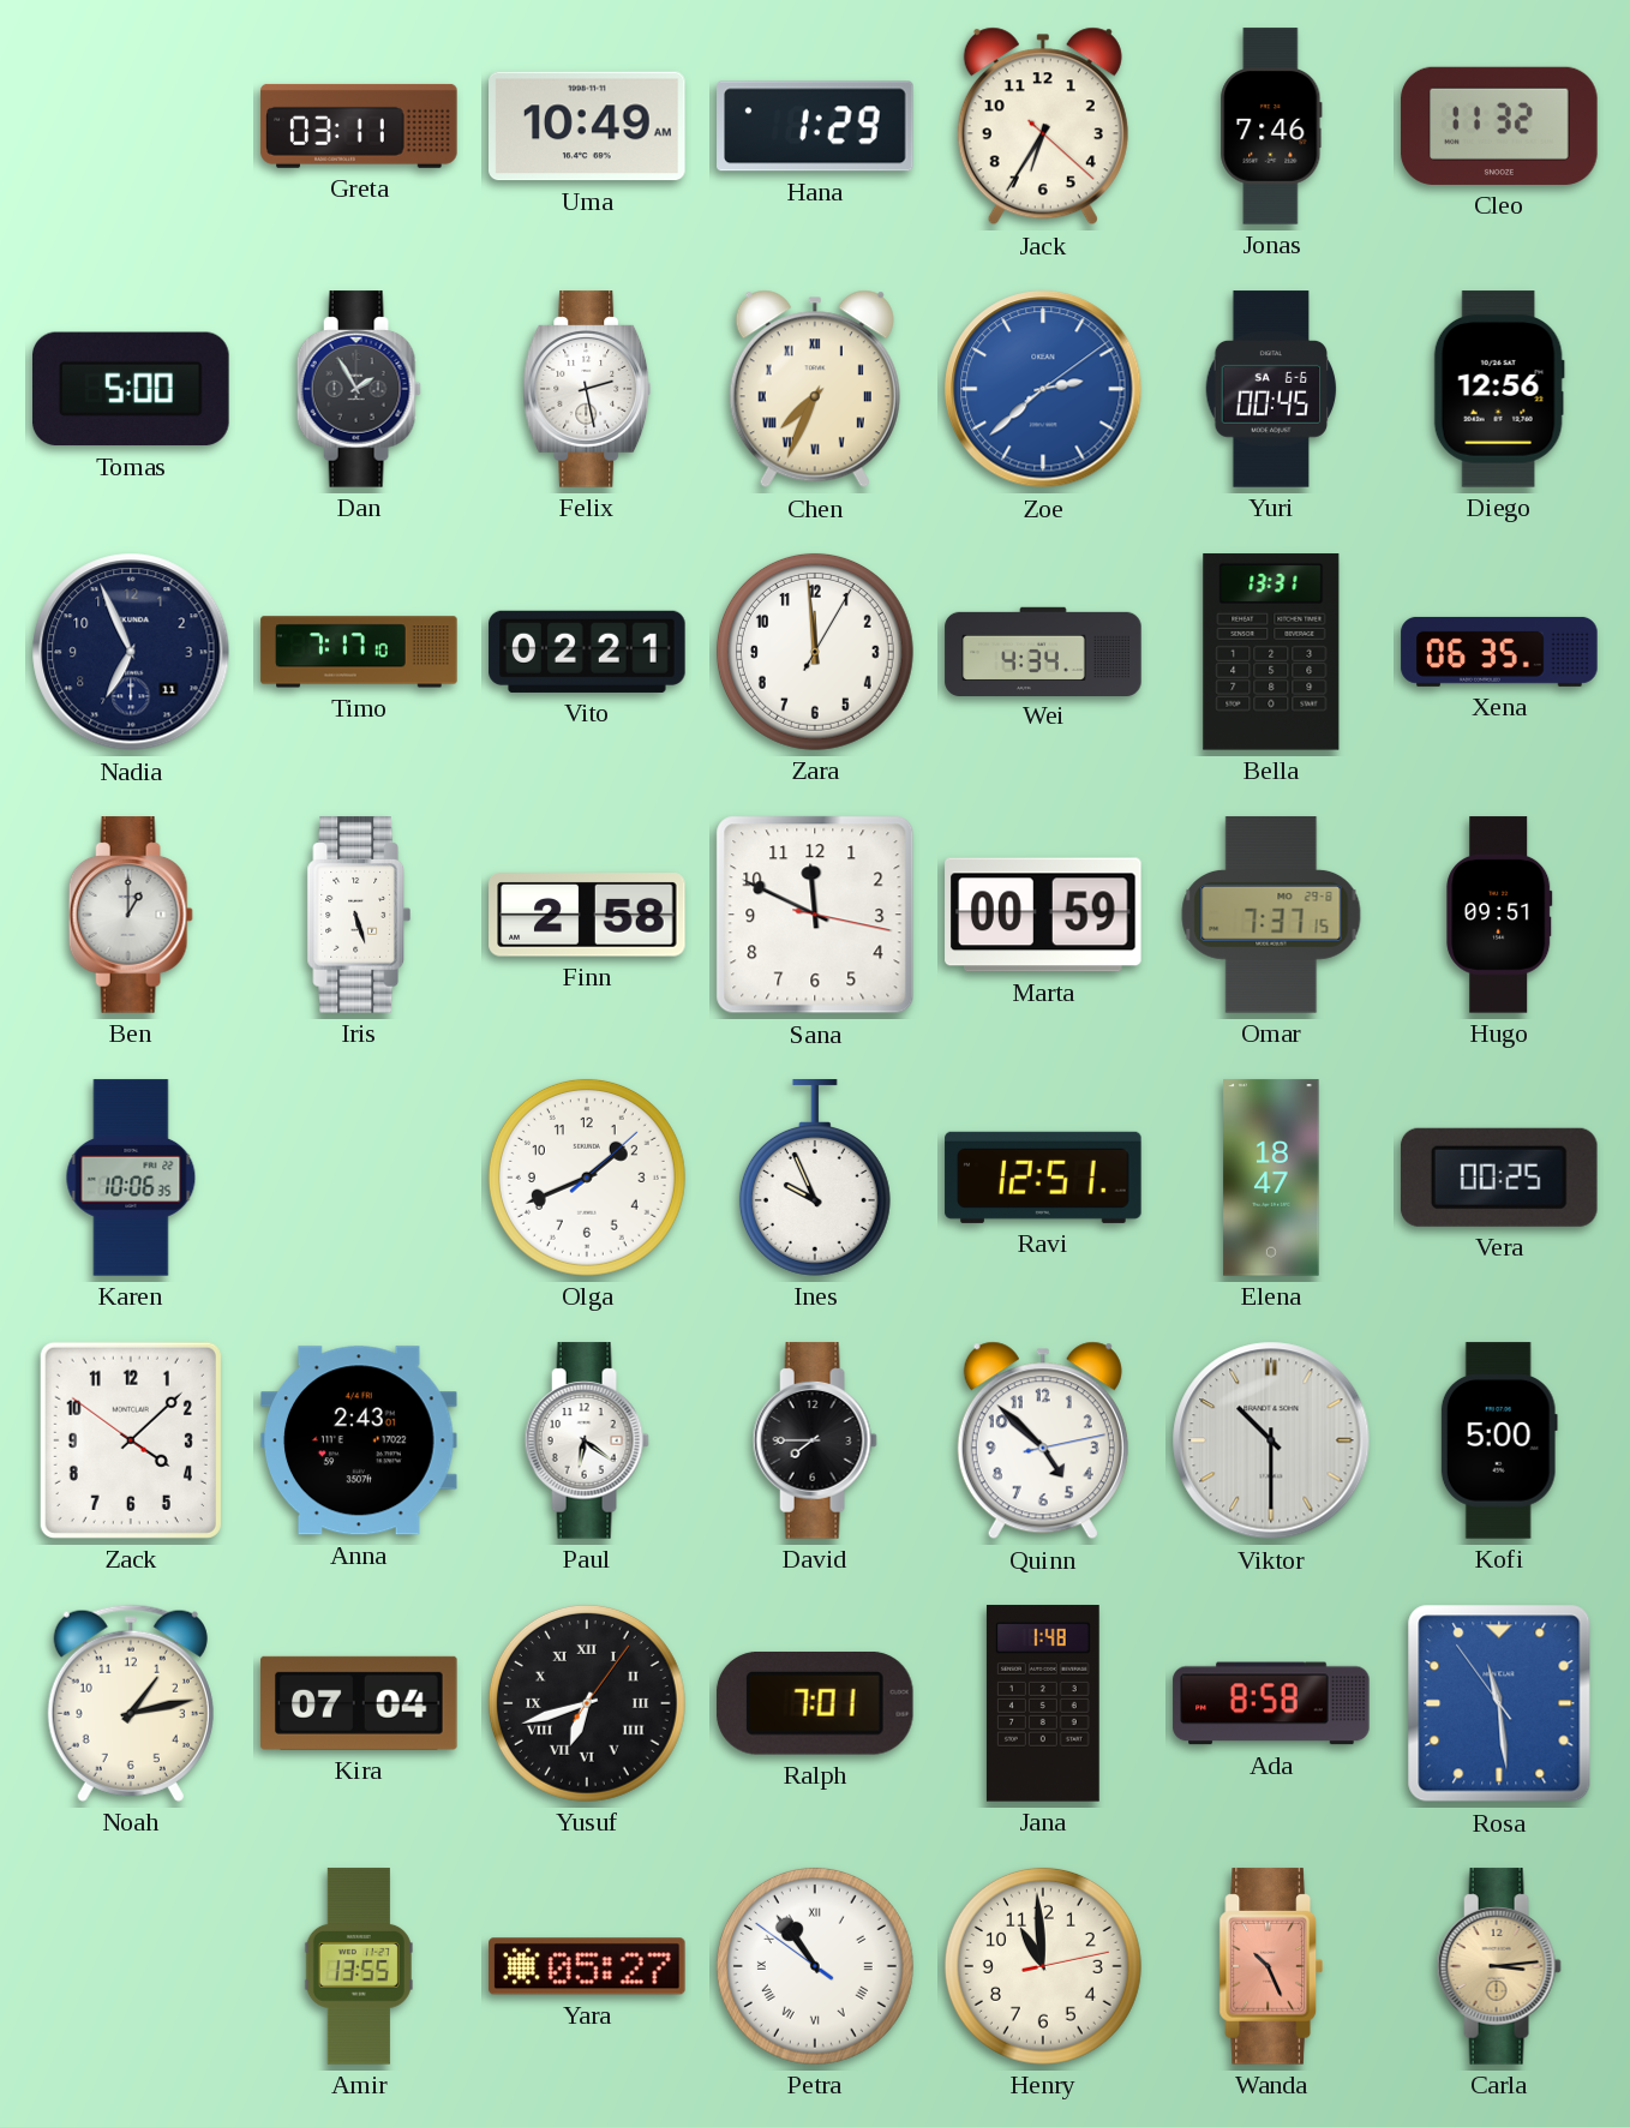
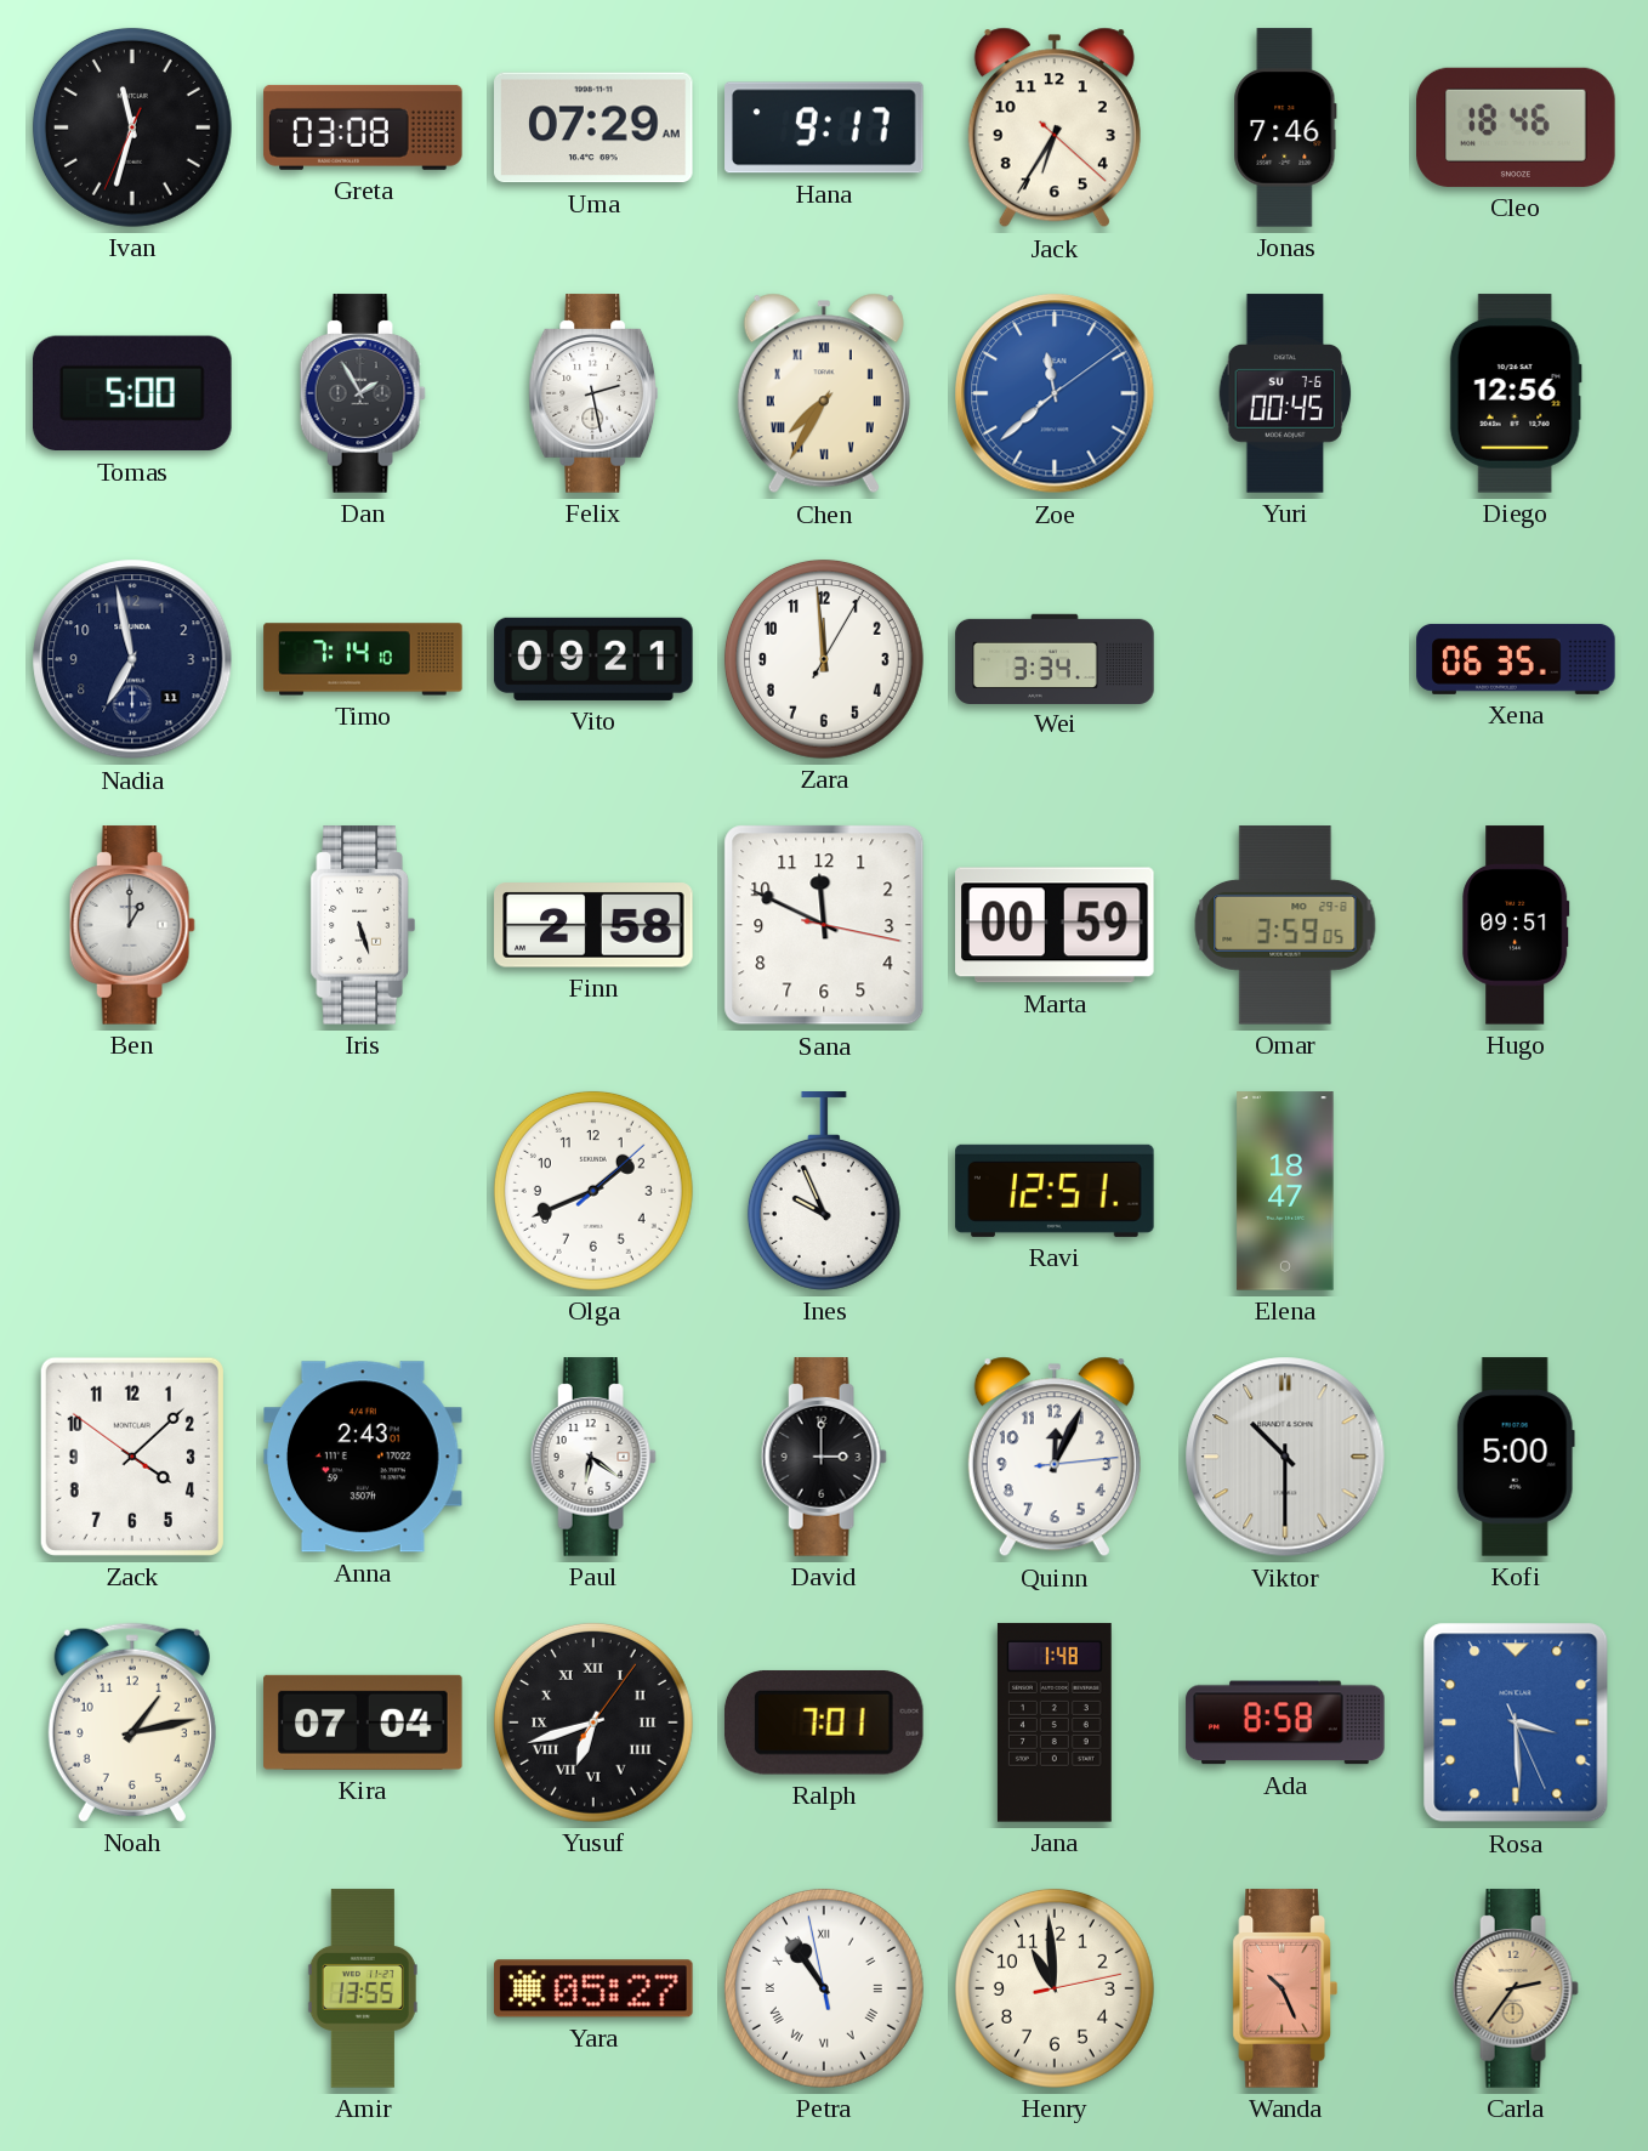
Ivan: none -> 11:32
Greta: 03:11 -> 03:08
Uma: 10:49 -> 07:29
Hana: 1:29 -> 9:17
Cleo: 11:32 -> 18:46
Chen: 7:34 -> 7:35
Zoe: 2:38 -> 11:38
Yuri date: SA 6-6 -> SU 7-6
Nadia: 6:56 -> 6:58
Timo: 7:17 -> 7:14
Vito: 02:21 -> 09:21
Wei: 4:34 -> 3:34
Bella: 13:31 -> none
Omar: 7:37 -> 3:59
Karen: 10:06 -> none
Vera: 00:25 -> none
David: 7:45 -> 3:00
Quinn: 4:52 -> 12:04
Rosa: 11:28 -> 3:29
Petra: 10:53:51 -> 10:53:58
Carla: 3:14 -> 2:36
